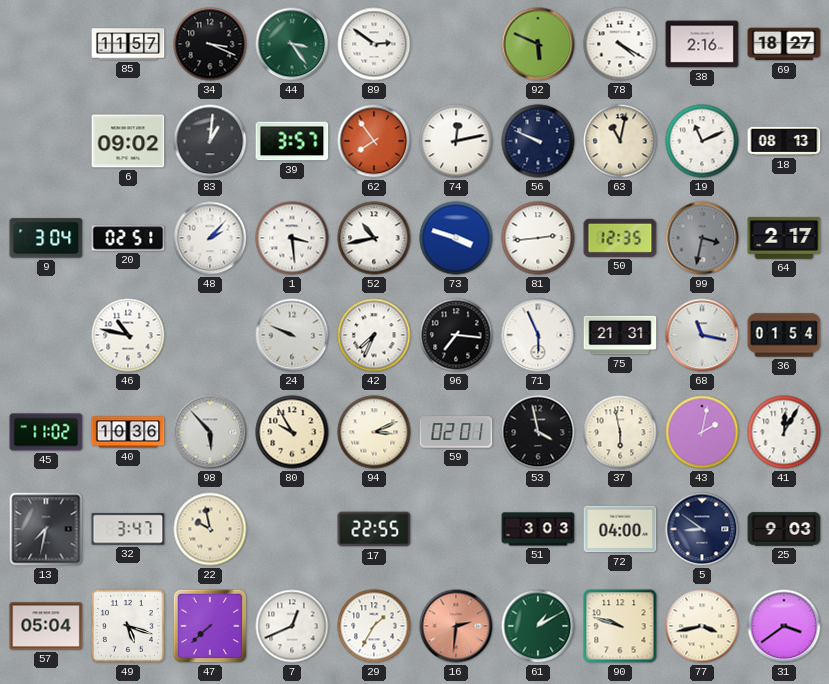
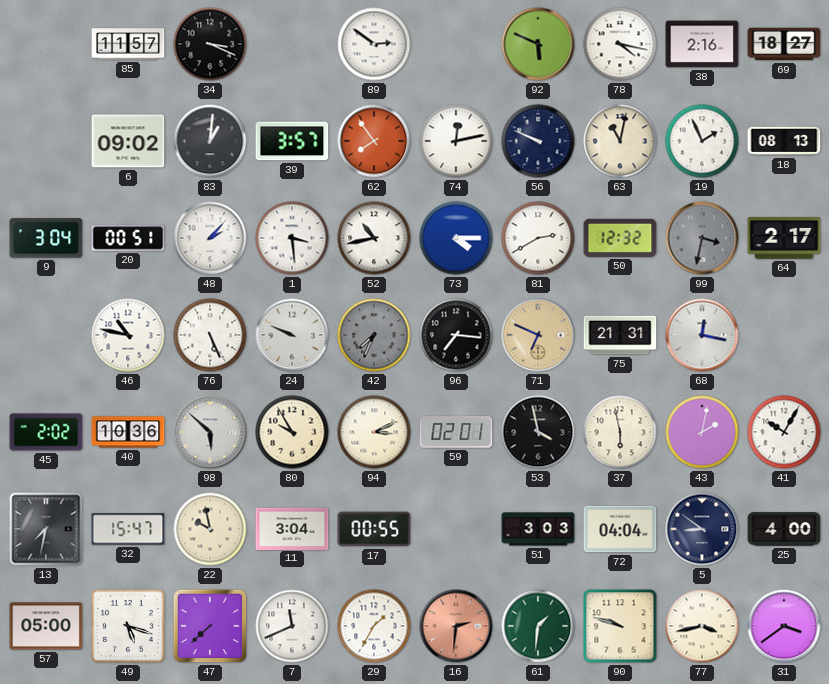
44: 3:24 -> none
78: 4:20 -> 4:17
19: 11:11 -> 1:56
20: 02:51 -> 00:51
73: 3:48 -> 4:15
81: 2:44 -> 2:40
50: 12:35 -> 12:32
76: none -> 5:26
42 dial: white -> grey
71: 5:56 -> 6:49
71 dial: white -> champagne
68: 11:17 -> 12:17
36: 01:54 -> none
45: 11:02 -> 2:02
98: 5:53 -> 5:52
41: 12:05 -> 10:05
32: 3:47 -> 15:47
11: none -> 3:04
17: 22:55 -> 00:55
72: 04:00 -> 04:04
25: 9:03 -> 4:00
57: 05:04 -> 05:00
7: 12:41 -> 11:41
61: 1:10 -> 1:31
